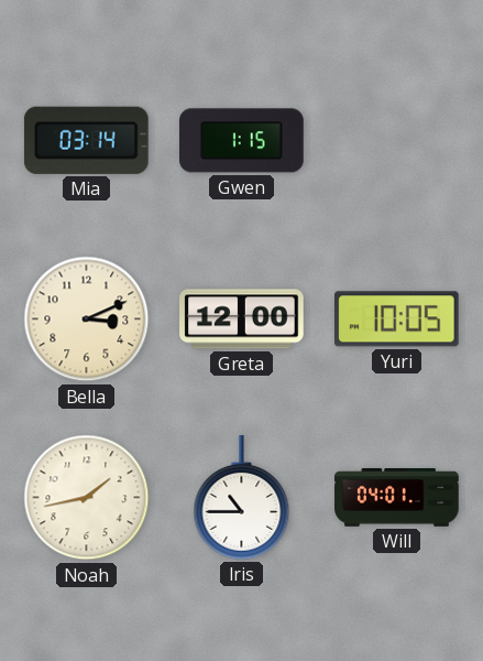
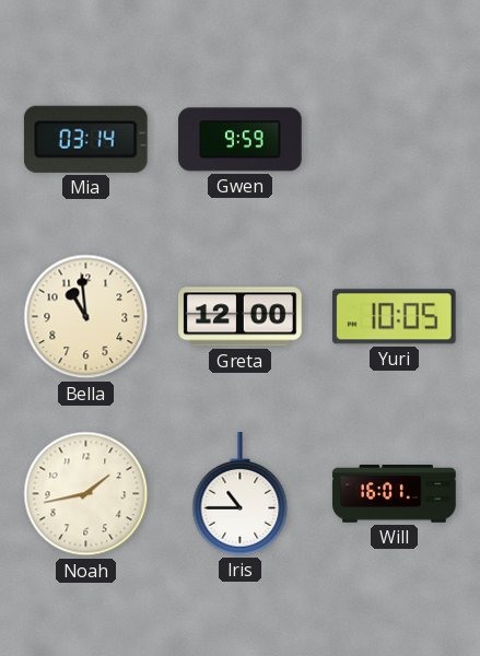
Gwen: 1:15 -> 9:59
Bella: 3:11 -> 10:59
Will: 04:01 -> 16:01
